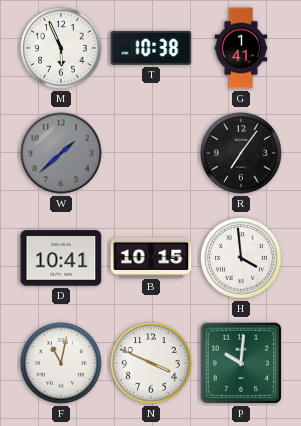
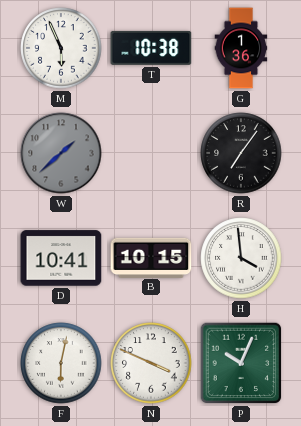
G: 1:41 -> 1:36
F: 11:02 -> 6:02
P: 10:01 -> 10:04
